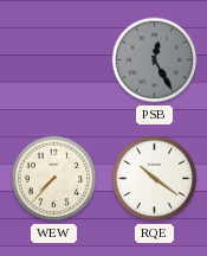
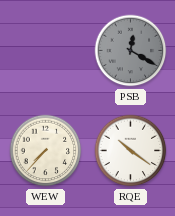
PSB: 12:25 -> 12:20
